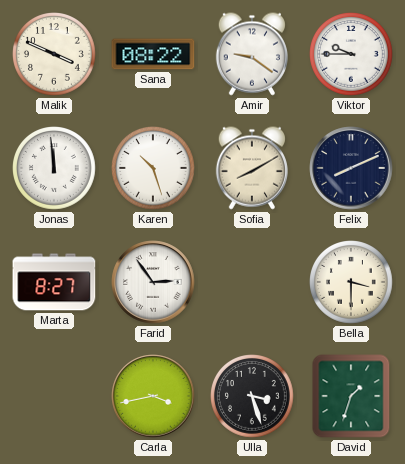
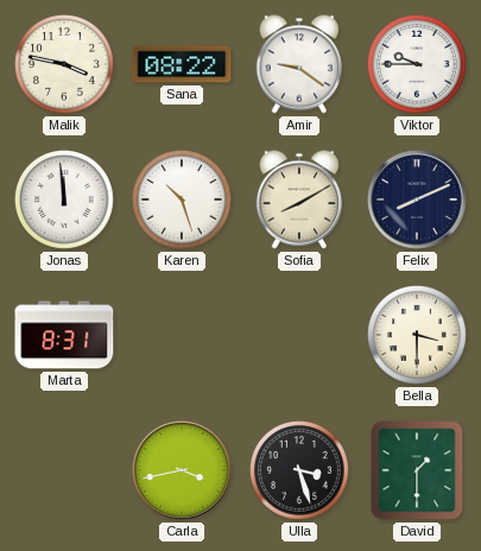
Malik: 3:49 -> 3:47
Marta: 8:27 -> 8:31
Farid: 2:54 -> none
David: 1:33 -> 1:30
